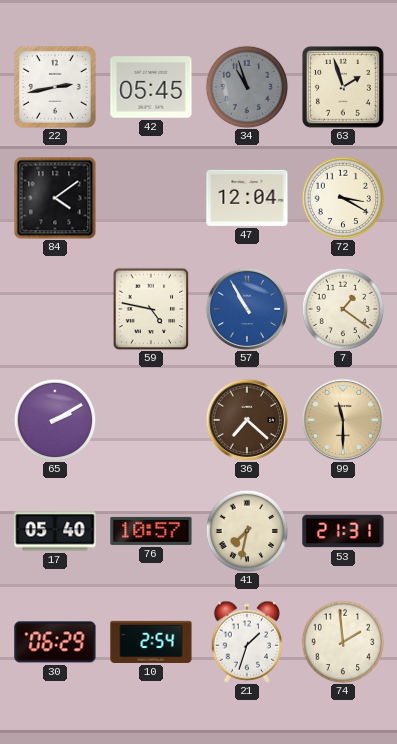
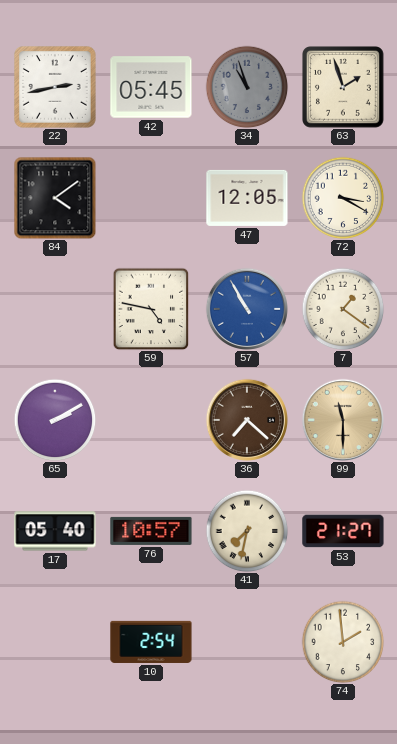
47: 12:04 -> 12:05
53: 21:31 -> 21:27
30: 06:29 -> none
21: 1:33 -> none
